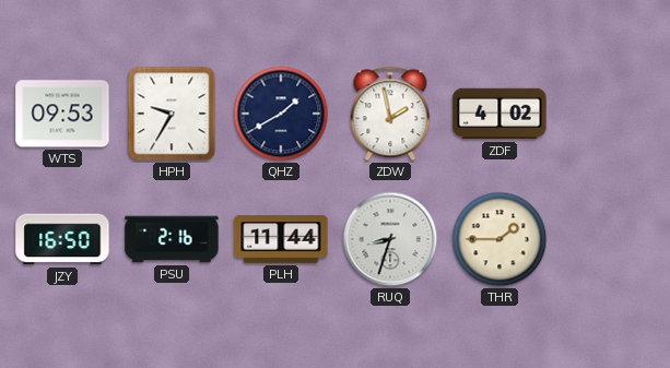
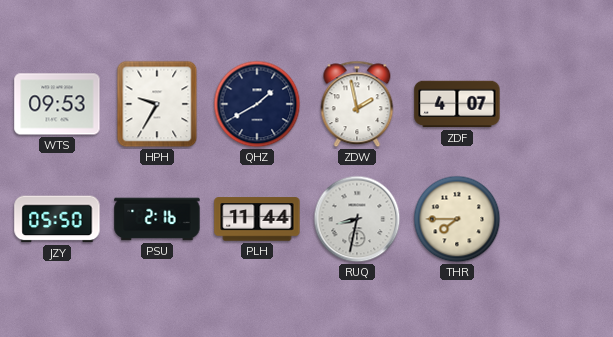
ZDF: 4:02 -> 4:07
JZY: 16:50 -> 05:50
RUQ: 8:33 -> 8:32
THR: 1:45 -> 7:45
